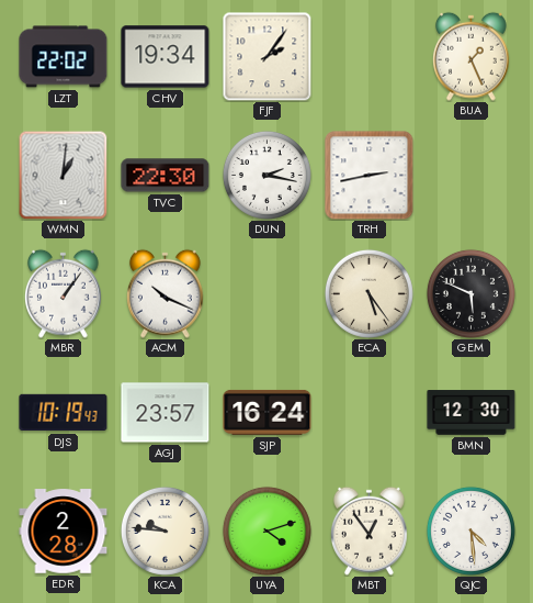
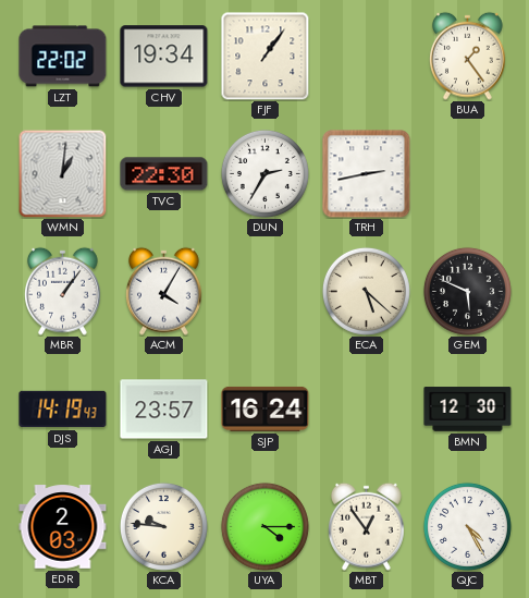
FJF: 2:06 -> 1:06
BUA: 1:26 -> 1:24
DUN: 2:17 -> 2:35
ACM: 10:19 -> 4:05
ECA: 5:24 -> 5:22
DJS: 10:19 -> 14:19
EDR: 2:28 -> 2:03
UYA: 4:12 -> 4:15
QJC: 4:29 -> 4:25
